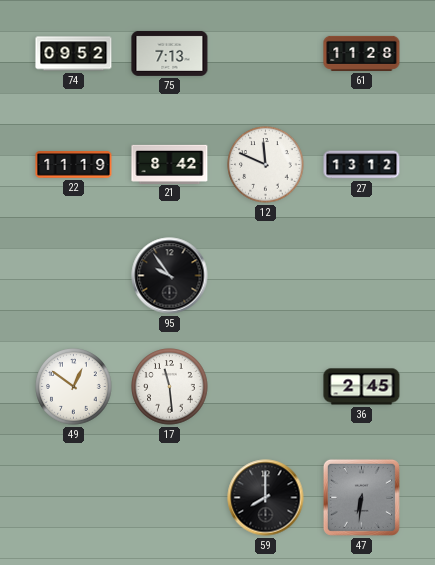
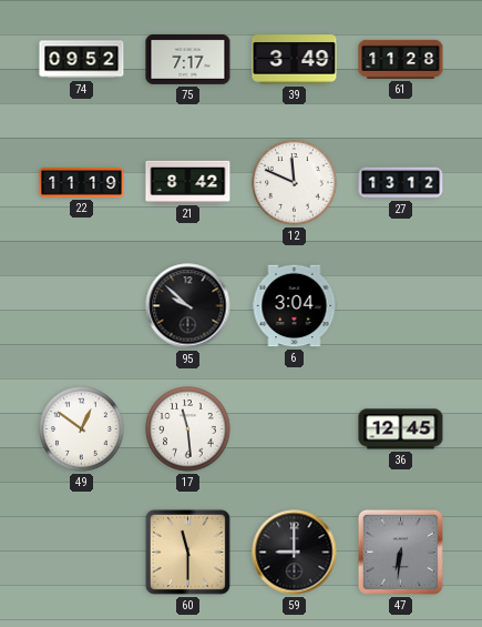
75: 7:13 -> 7:17
39: none -> 3:49
95: 9:54 -> 9:52
6: none -> 3:04
36: 2:45 -> 12:45
60: none -> 11:30
59: 8:00 -> 9:00
